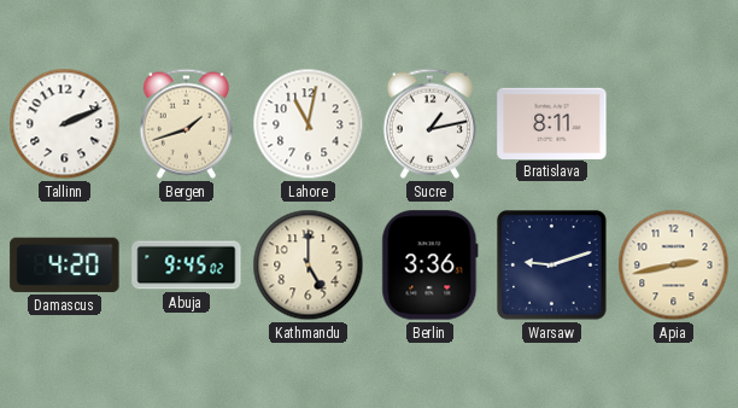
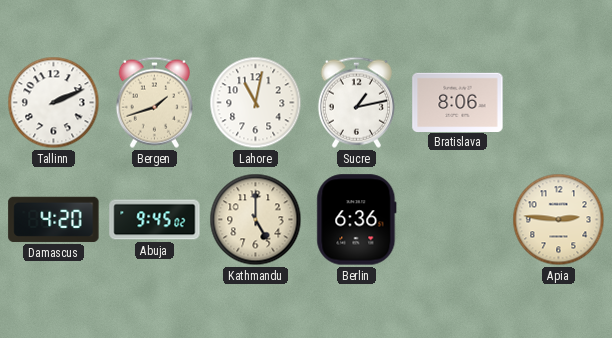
Bratislava: 8:11 -> 8:06
Berlin: 3:36 -> 6:36
Warsaw: 9:12 -> none
Apia: 2:43 -> 2:46
